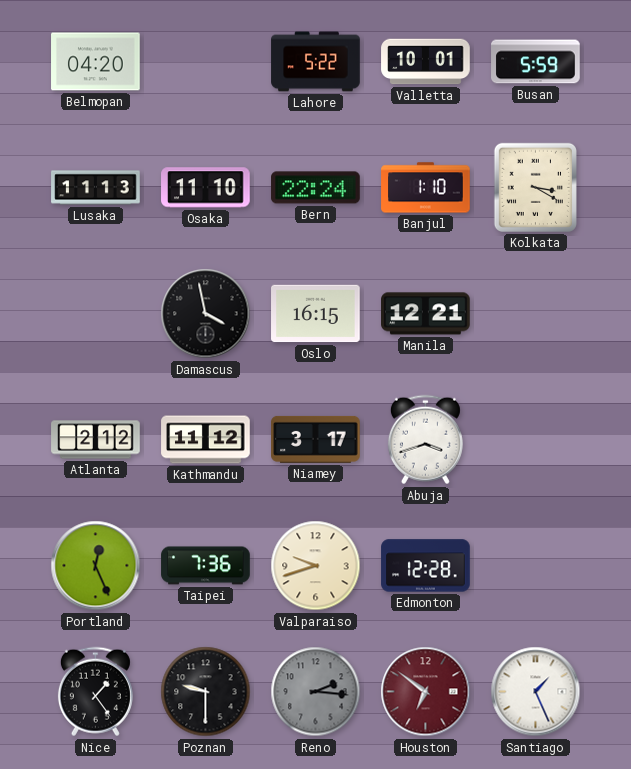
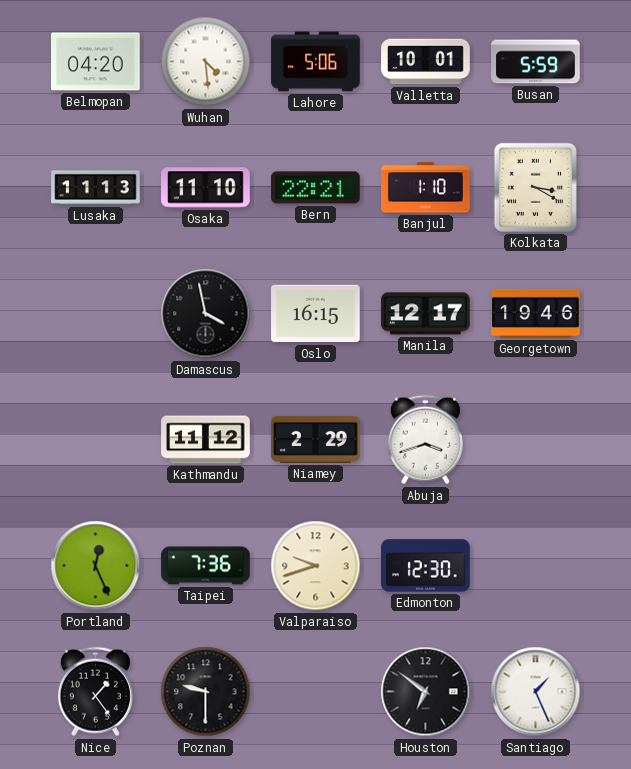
Wuhan: none -> 4:29
Lahore: 5:22 -> 5:06
Bern: 22:24 -> 22:21
Manila: 12:21 -> 12:17
Georgetown: none -> 19:46
Atlanta: 2:12 -> none
Niamey: 3:17 -> 2:29
Edmonton: 12:28 -> 12:30
Reno: 2:16 -> none
Houston dial: burgundy -> black
